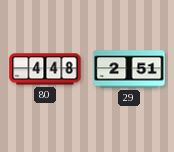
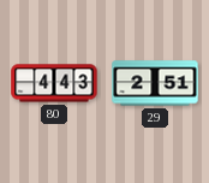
80: 4:48 -> 4:43
